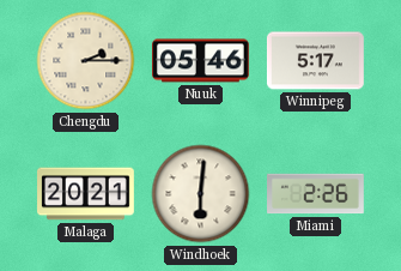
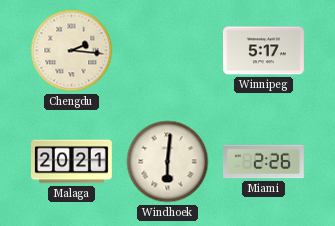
Chengdu: 2:15 -> 2:16
Nuuk: 05:46 -> none
